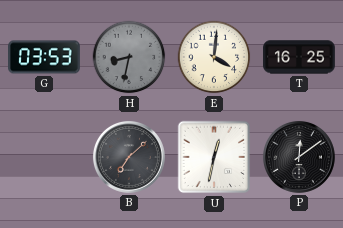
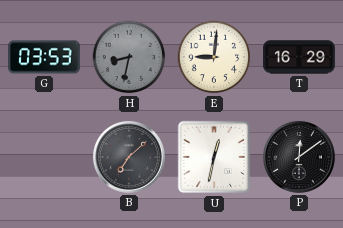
E: 4:01 -> 9:01
T: 16:25 -> 16:29
